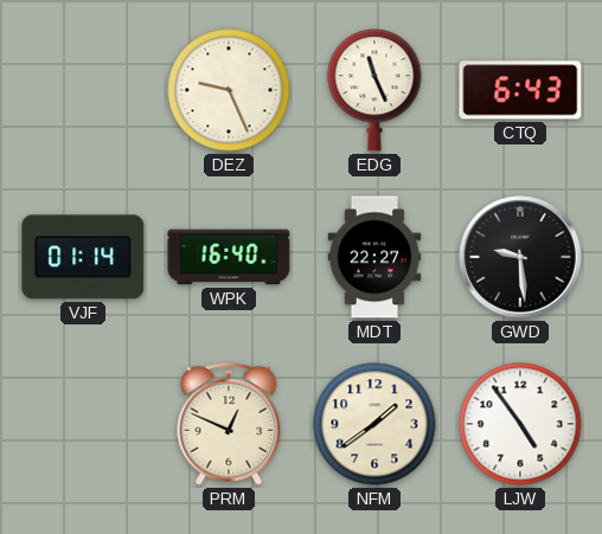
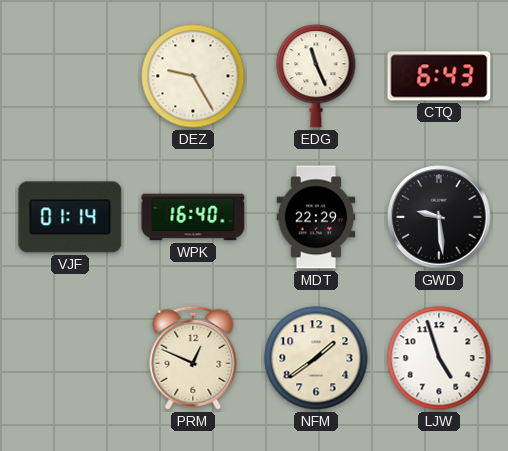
DEZ: 9:26 -> 9:25
MDT: 22:27 -> 22:29
LJW: 4:54 -> 4:57
